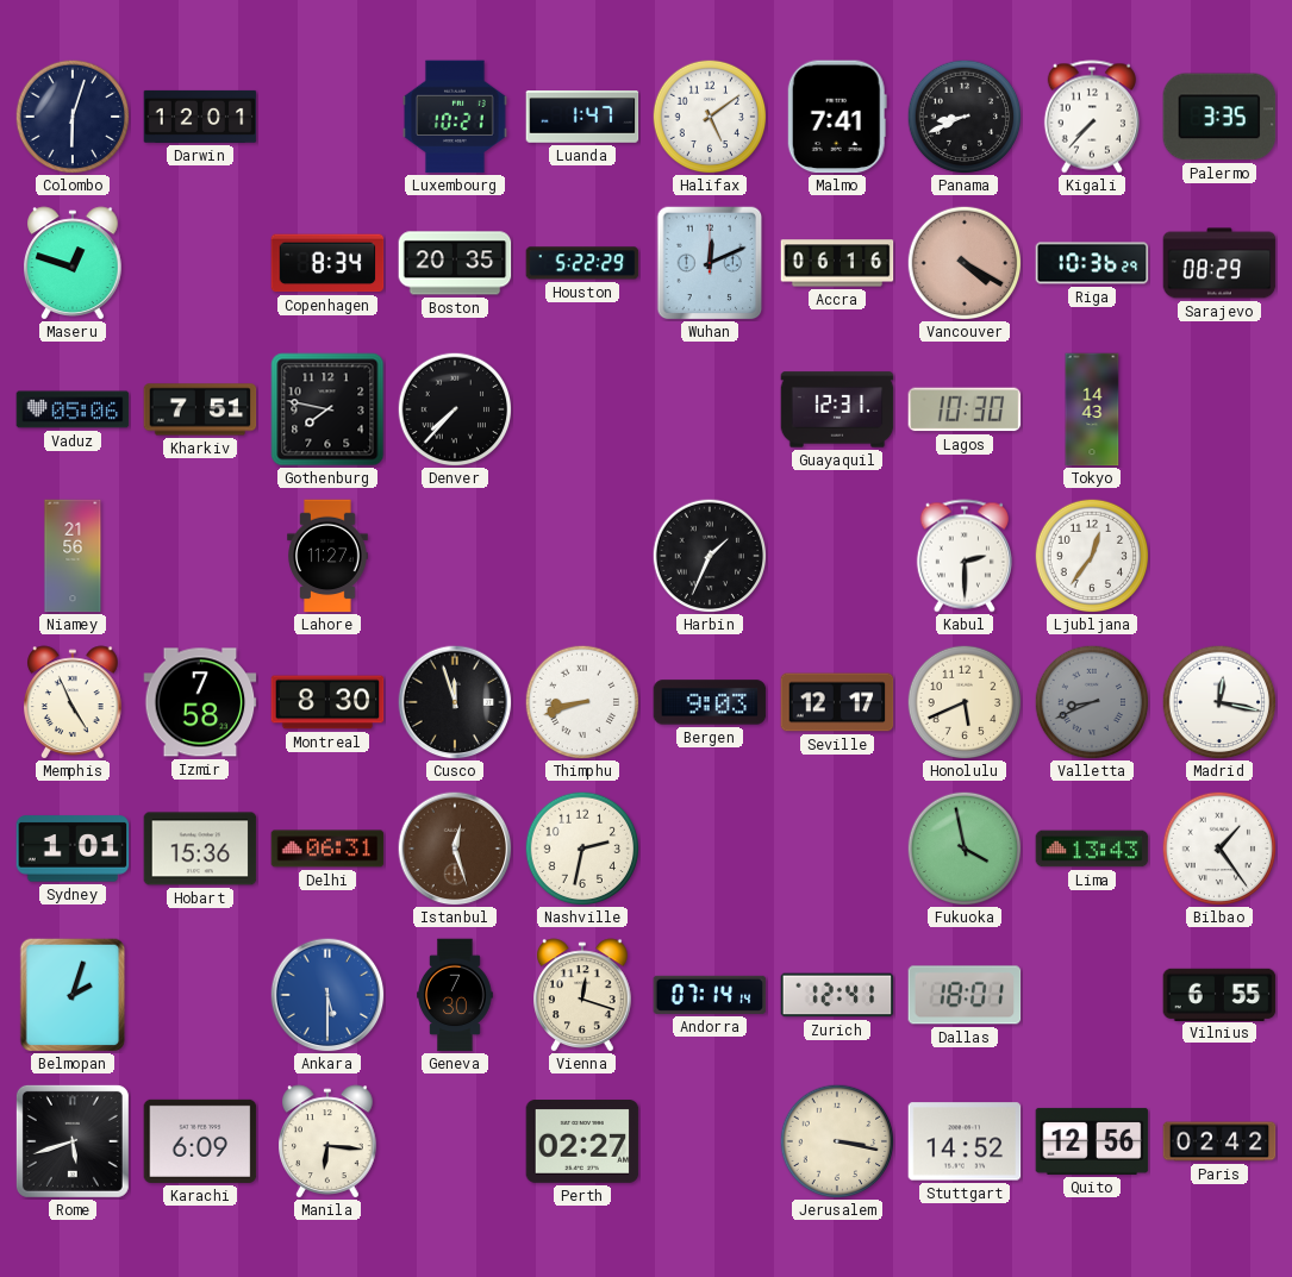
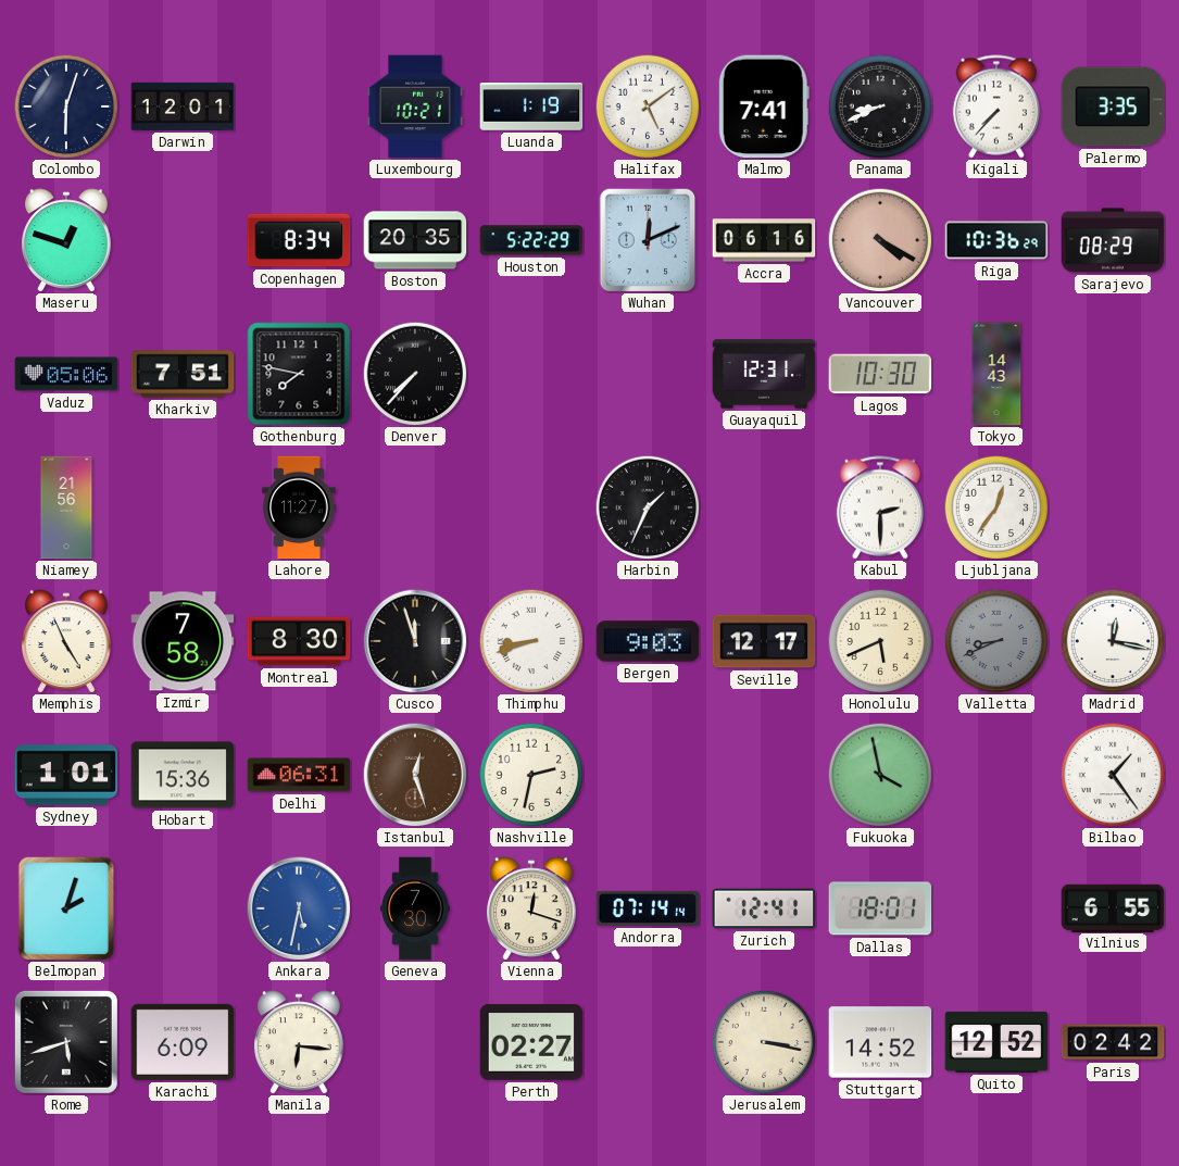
Luanda: 1:47 -> 1:19
Lima: 13:43 -> none
Ankara: 5:30 -> 5:32
Quito: 12:56 -> 12:52
